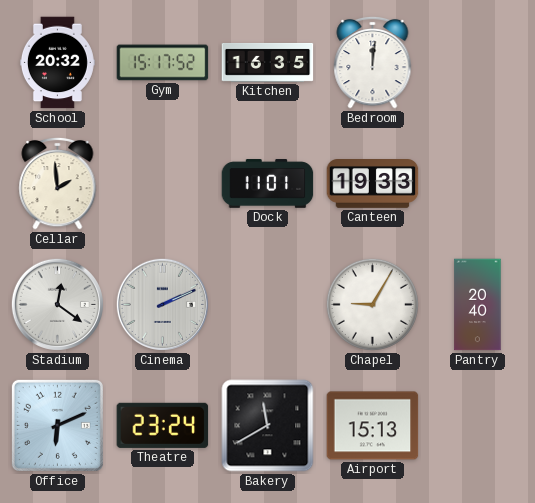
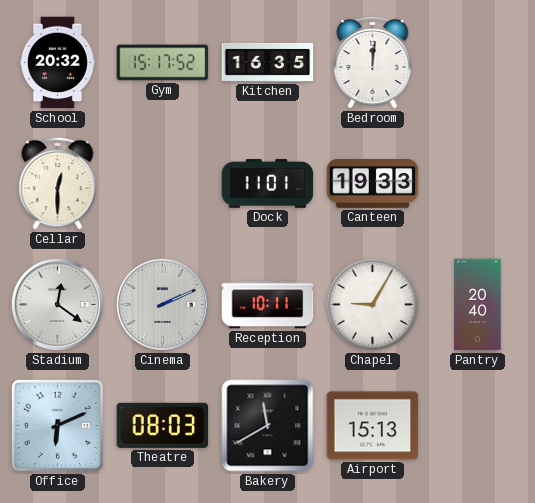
Cellar: 1:59 -> 12:30
Reception: none -> 10:11
Theatre: 23:24 -> 08:03
